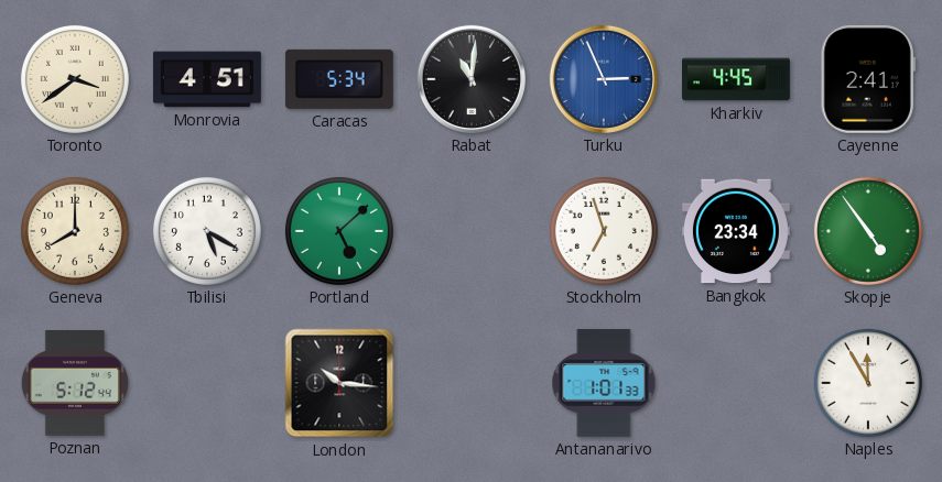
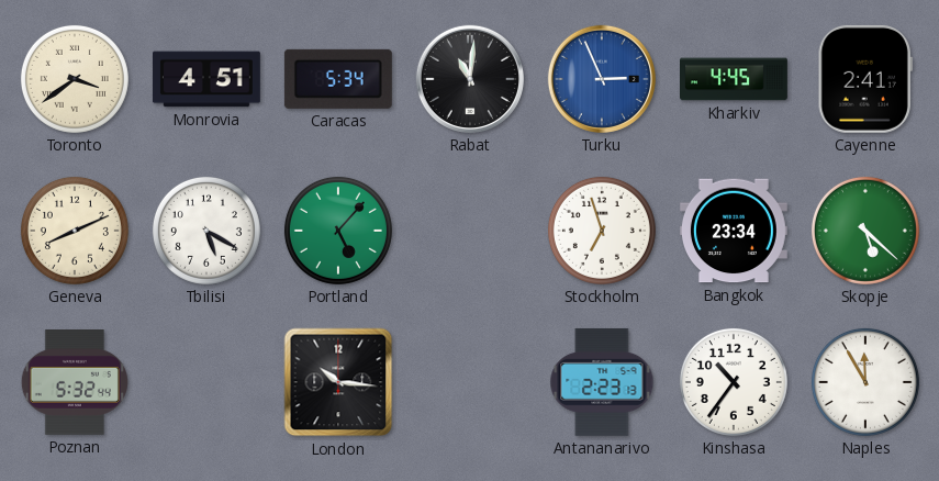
Geneva: 8:00 -> 8:11
Portland: 5:08 -> 5:07
Skopje: 4:54 -> 5:22
Poznan: 5:12 -> 5:32
Antananarivo: 1:01 -> 2:23
Kinshasa: none -> 10:36
